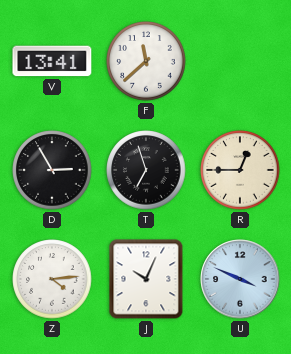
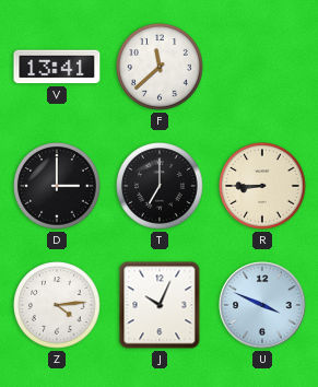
D: 2:55 -> 3:00
T: 6:57 -> 7:00
R: 12:45 -> 8:45
